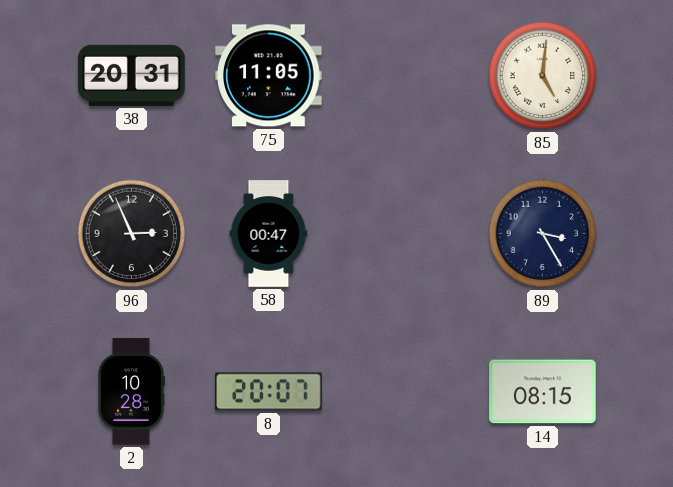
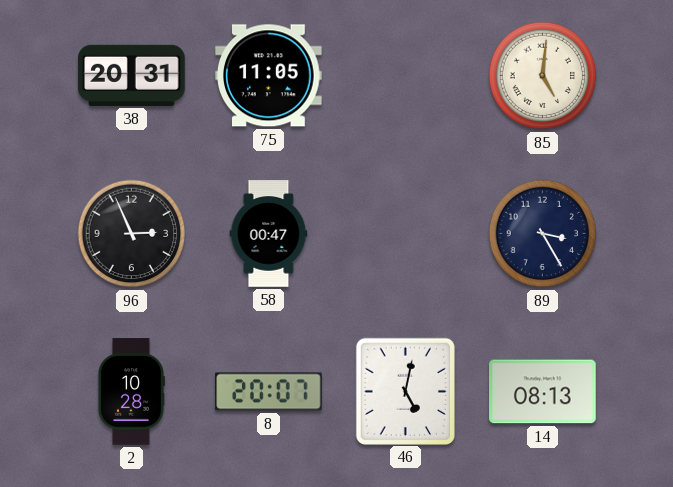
46: none -> 5:02
14: 08:15 -> 08:13
